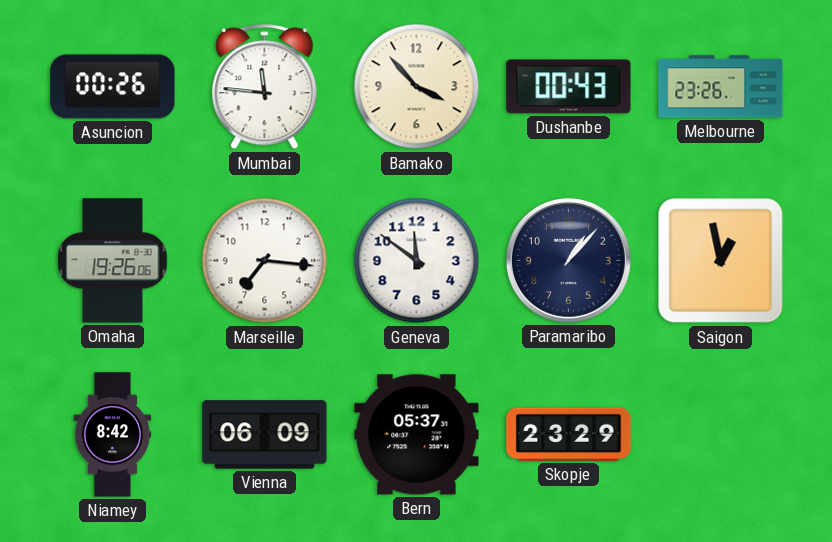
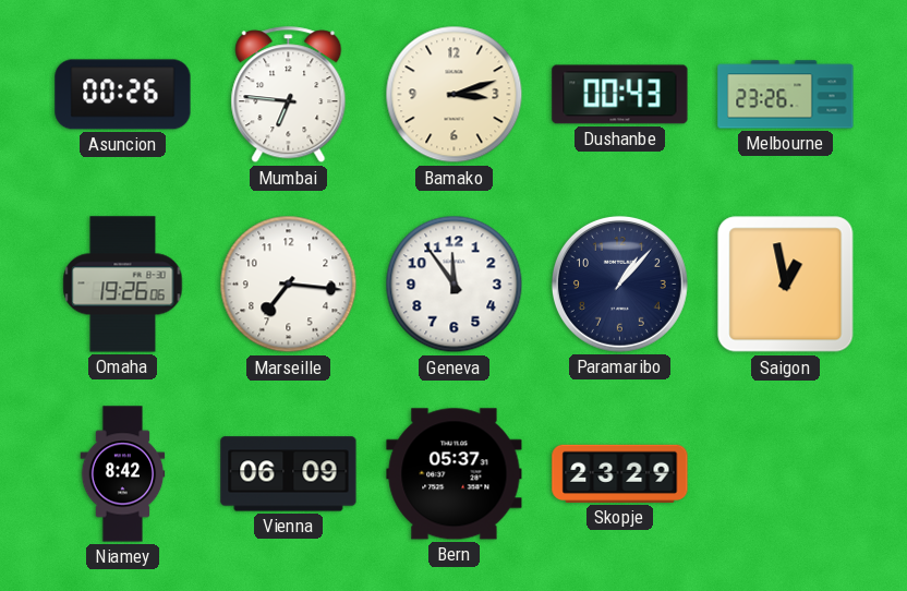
Mumbai: 11:46 -> 6:46
Bamako: 3:53 -> 3:12
Geneva: 11:51 -> 11:54
